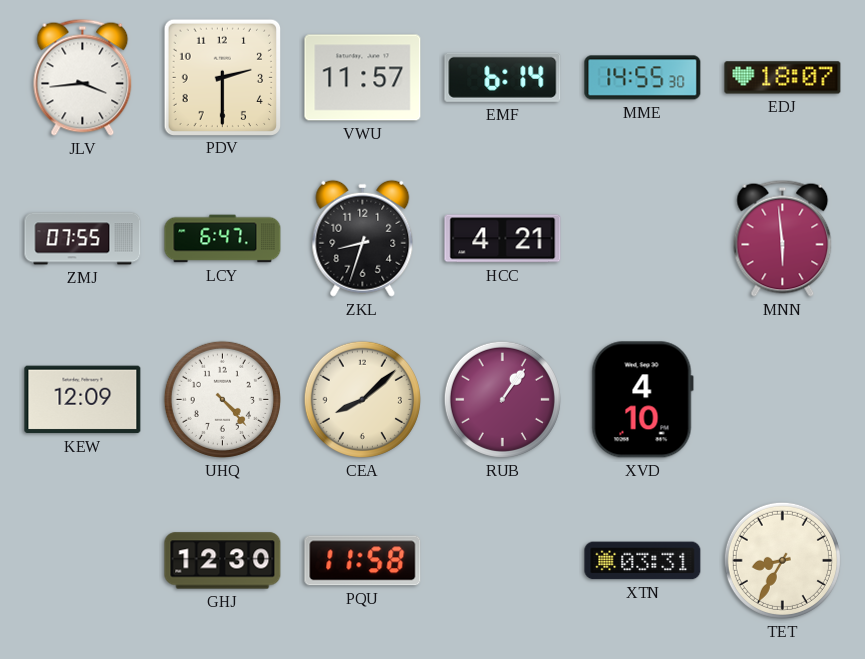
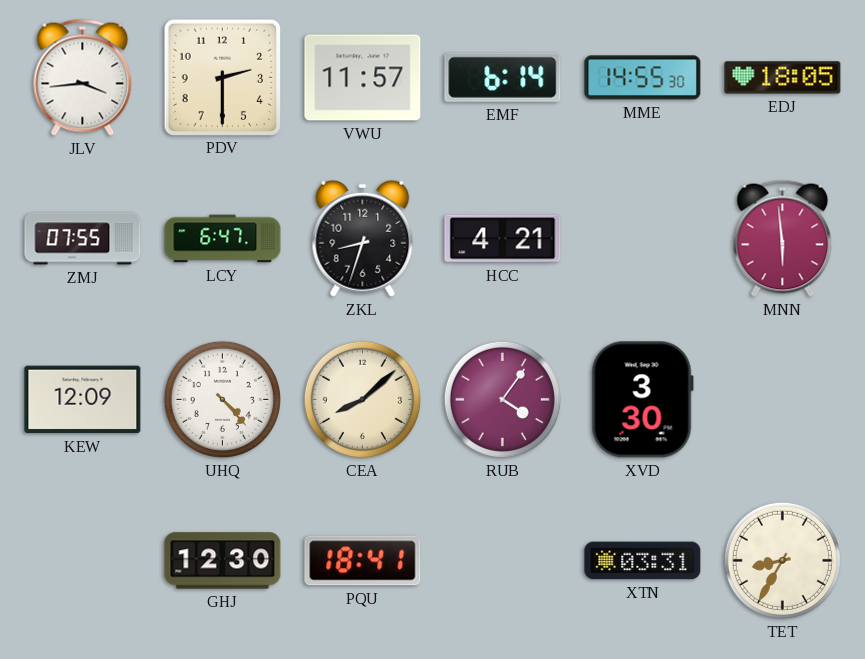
EDJ: 18:07 -> 18:05
RUB: 1:06 -> 4:06
XVD: 4:10 -> 3:30
PQU: 11:58 -> 18:41
